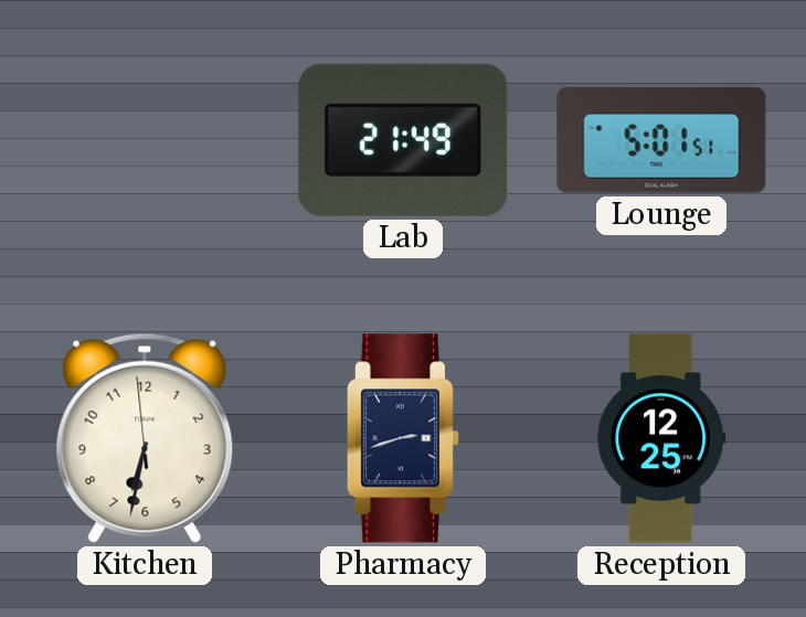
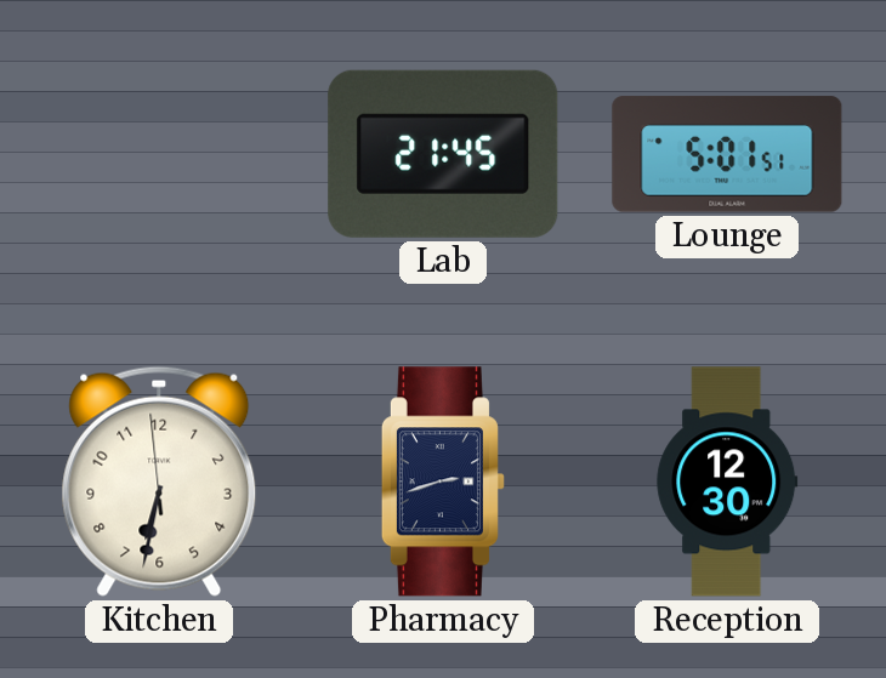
Lab: 21:49 -> 21:45
Reception: 12:25 -> 12:30
